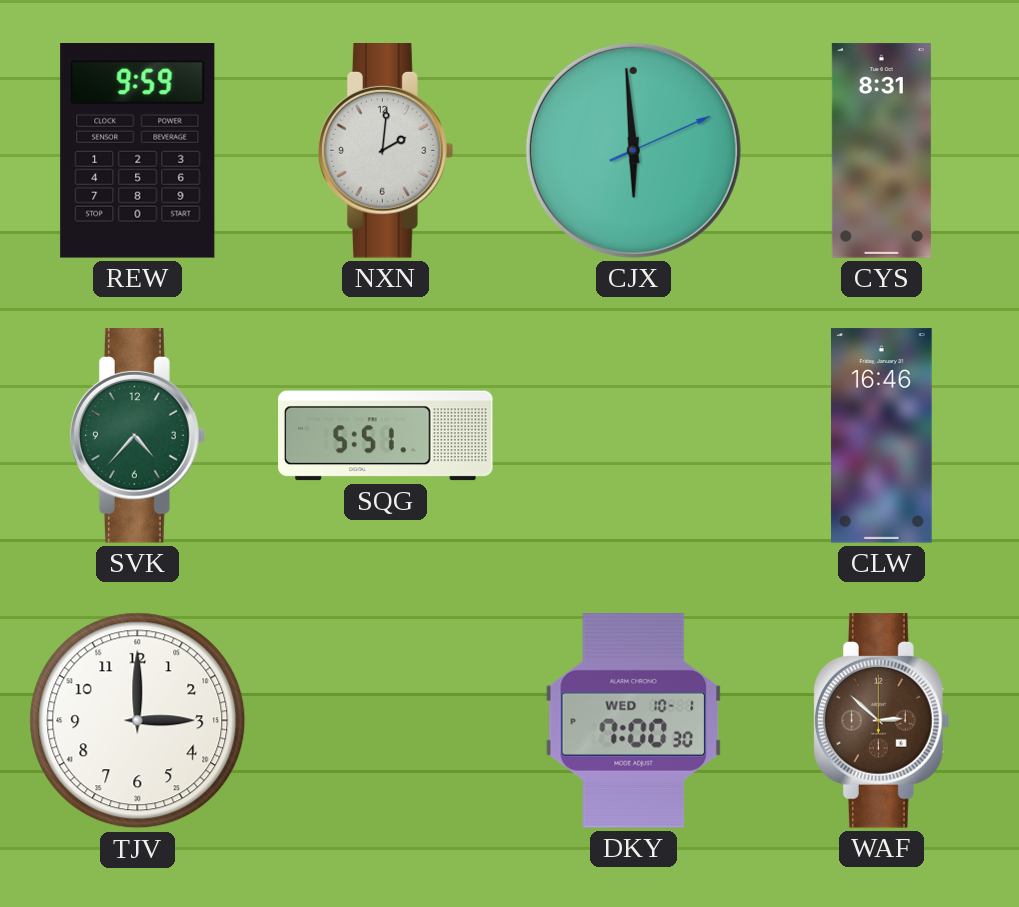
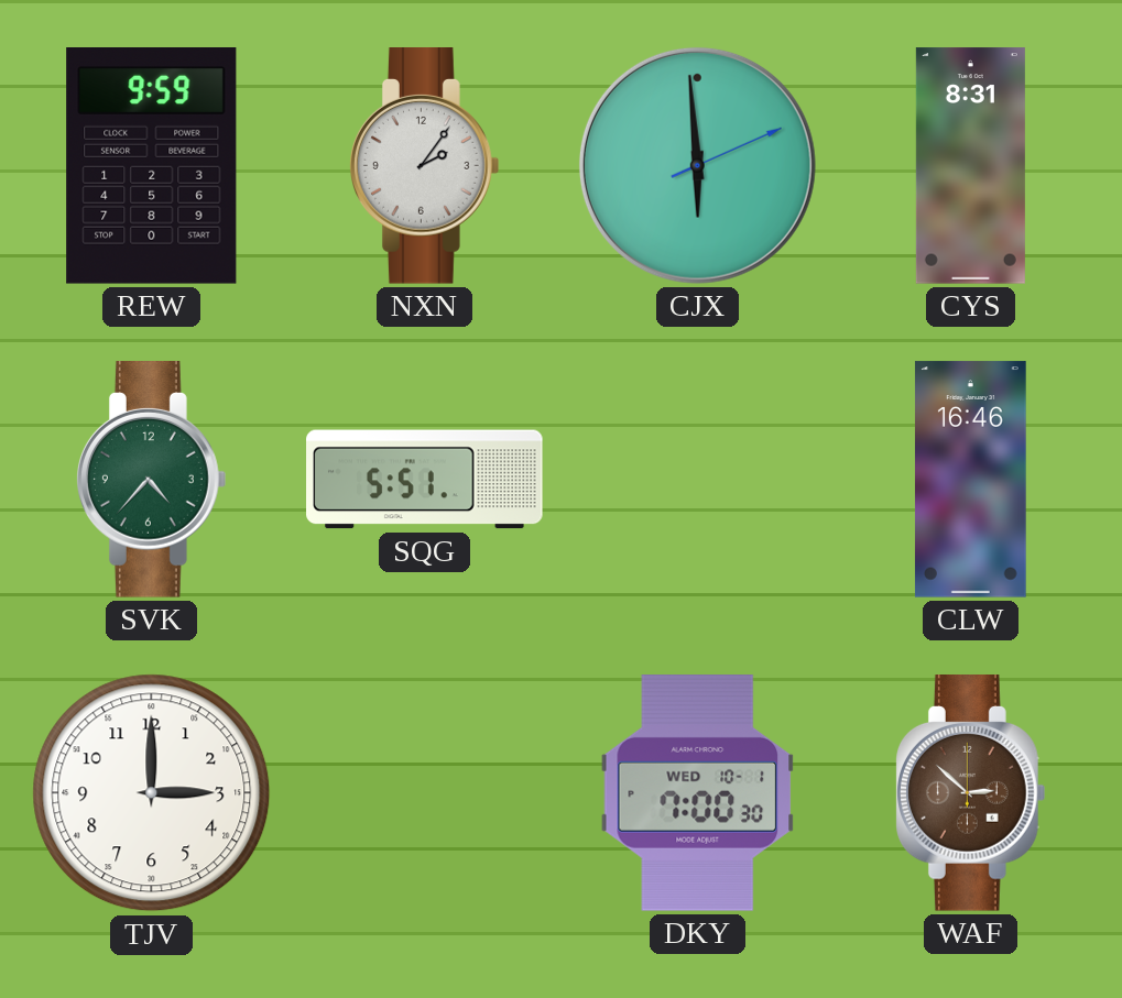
NXN: 2:01 -> 2:06
